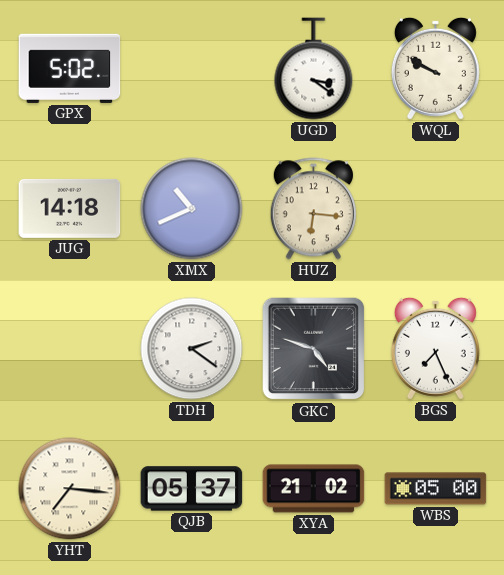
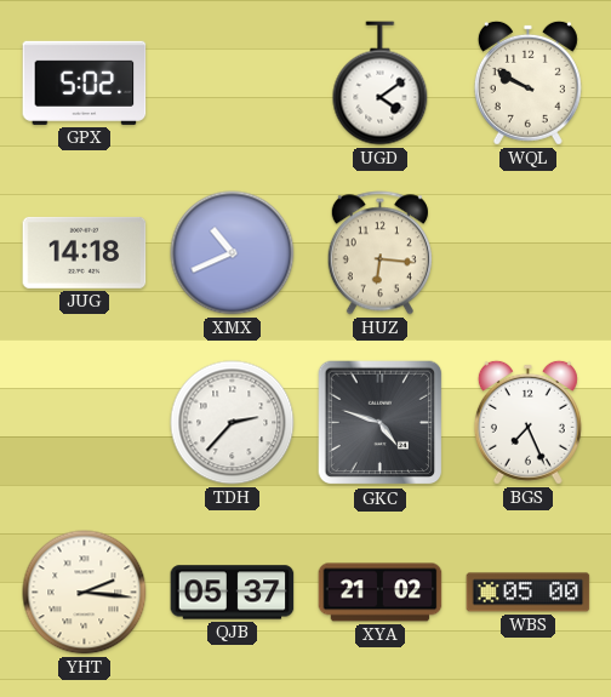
UGD: 3:21 -> 4:09
TDH: 2:21 -> 2:37
YHT: 7:16 -> 2:16
